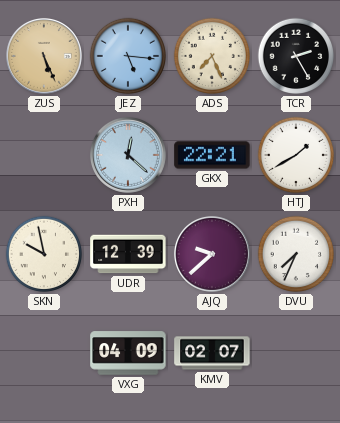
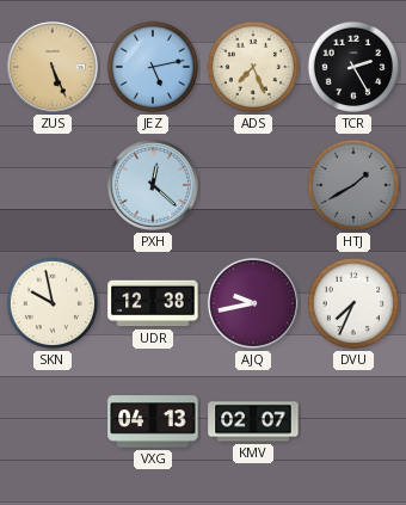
JEZ: 5:16 -> 5:13
GKX: 22:21 -> none
HTJ dial: white -> grey
UDR: 12:39 -> 12:38
AJQ: 9:38 -> 9:43
VXG: 04:09 -> 04:13
